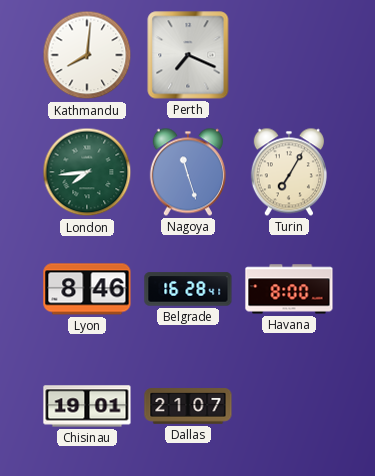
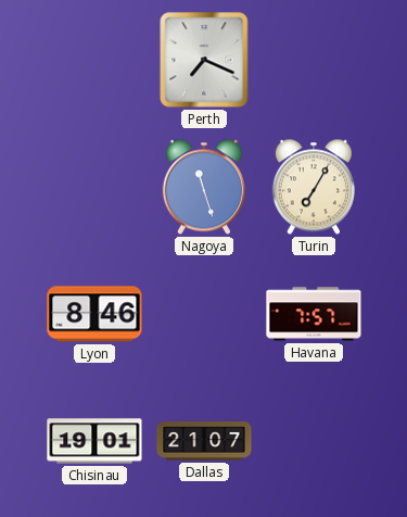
Kathmandu: 8:01 -> none
London: 7:44 -> none
Belgrade: 16:28 -> none
Havana: 8:00 -> 7:57
